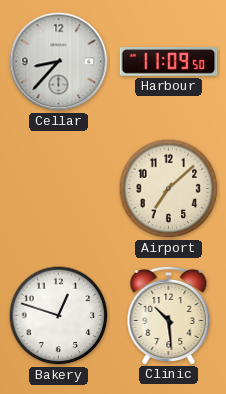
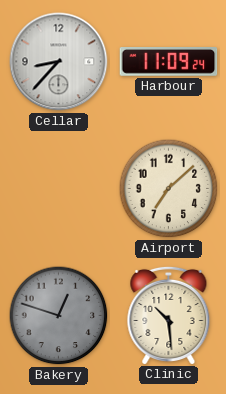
Harbour: 11:09:50 -> 11:09:24
Bakery dial: white -> grey
